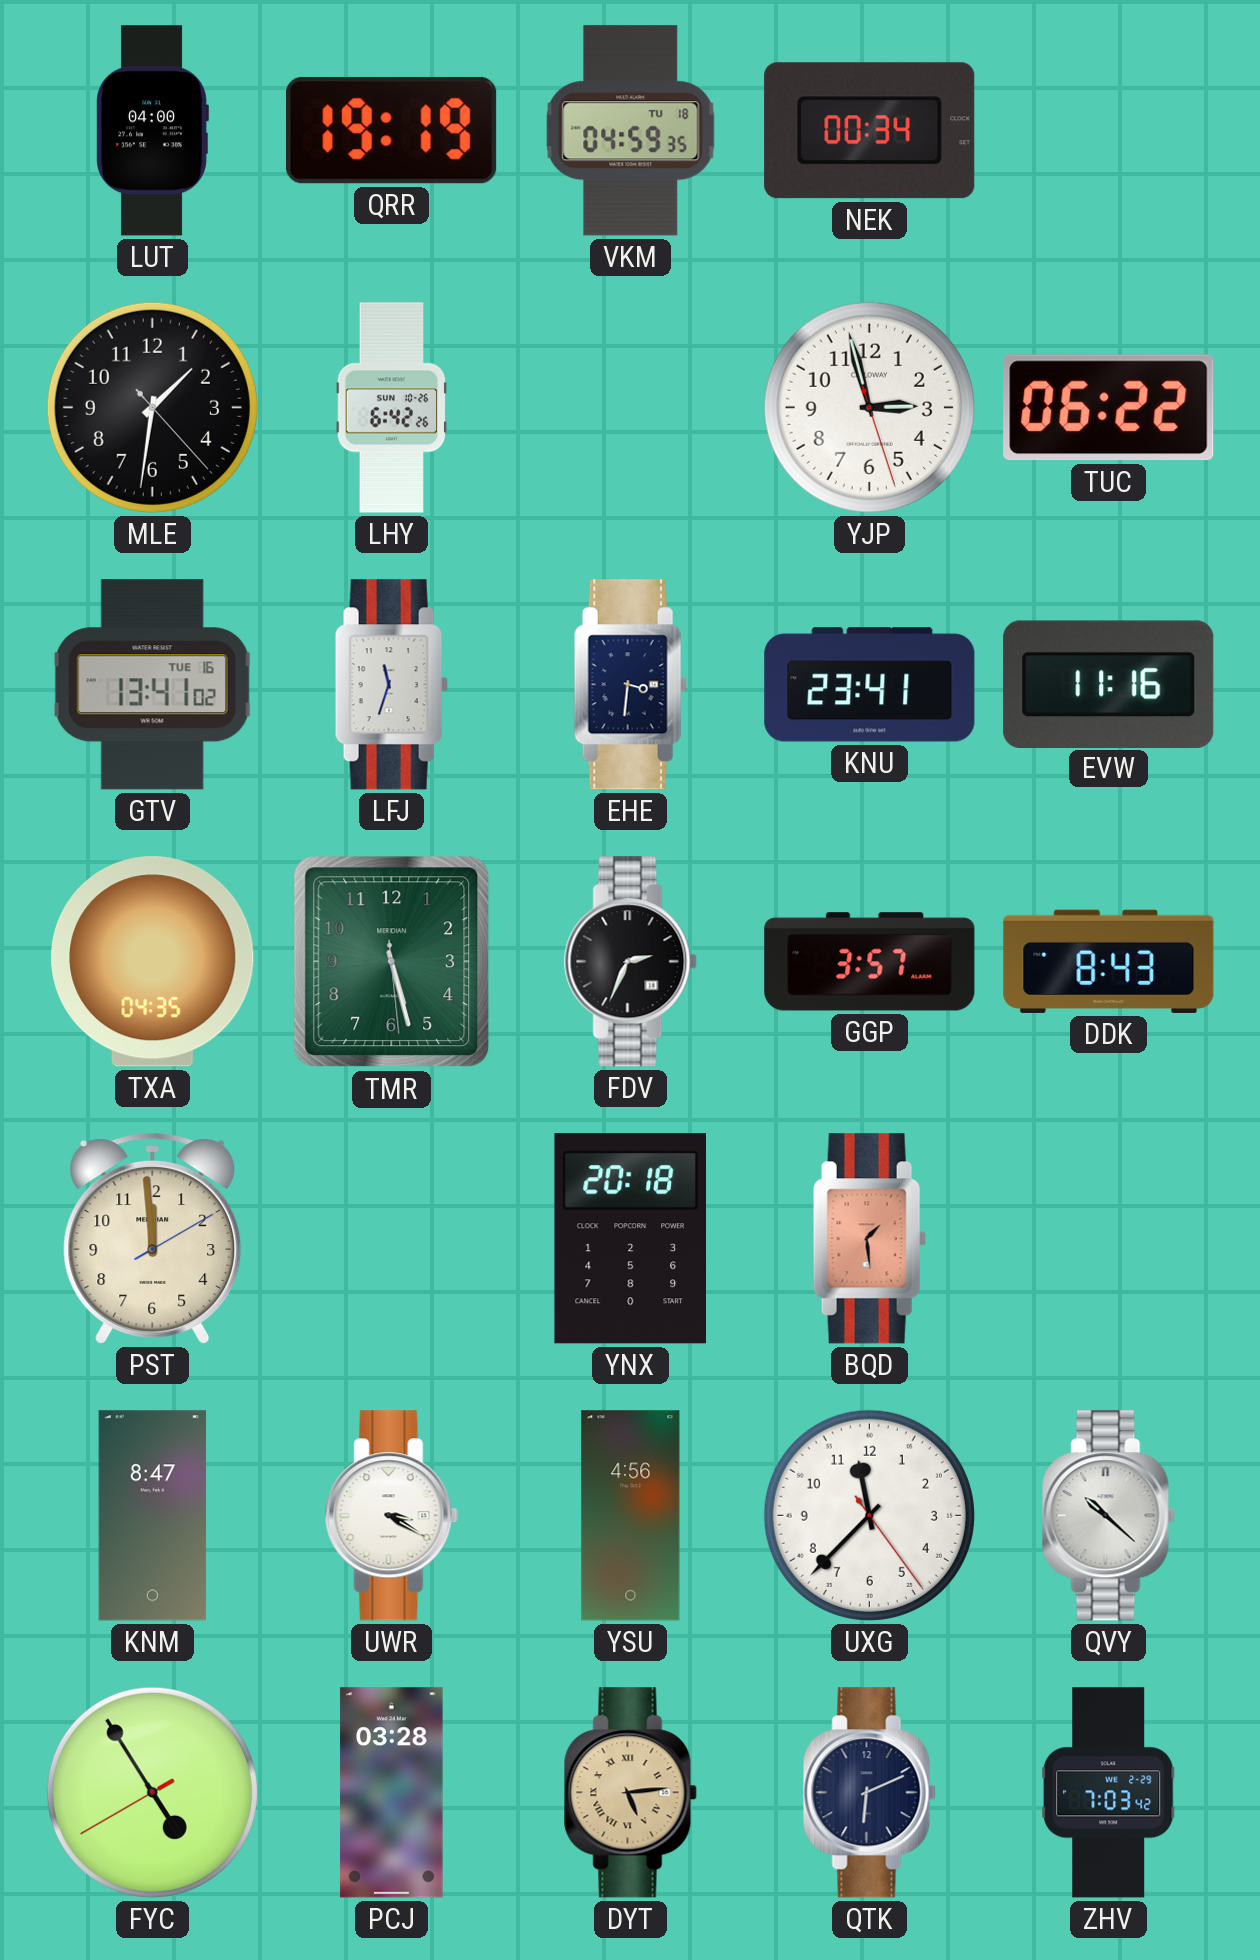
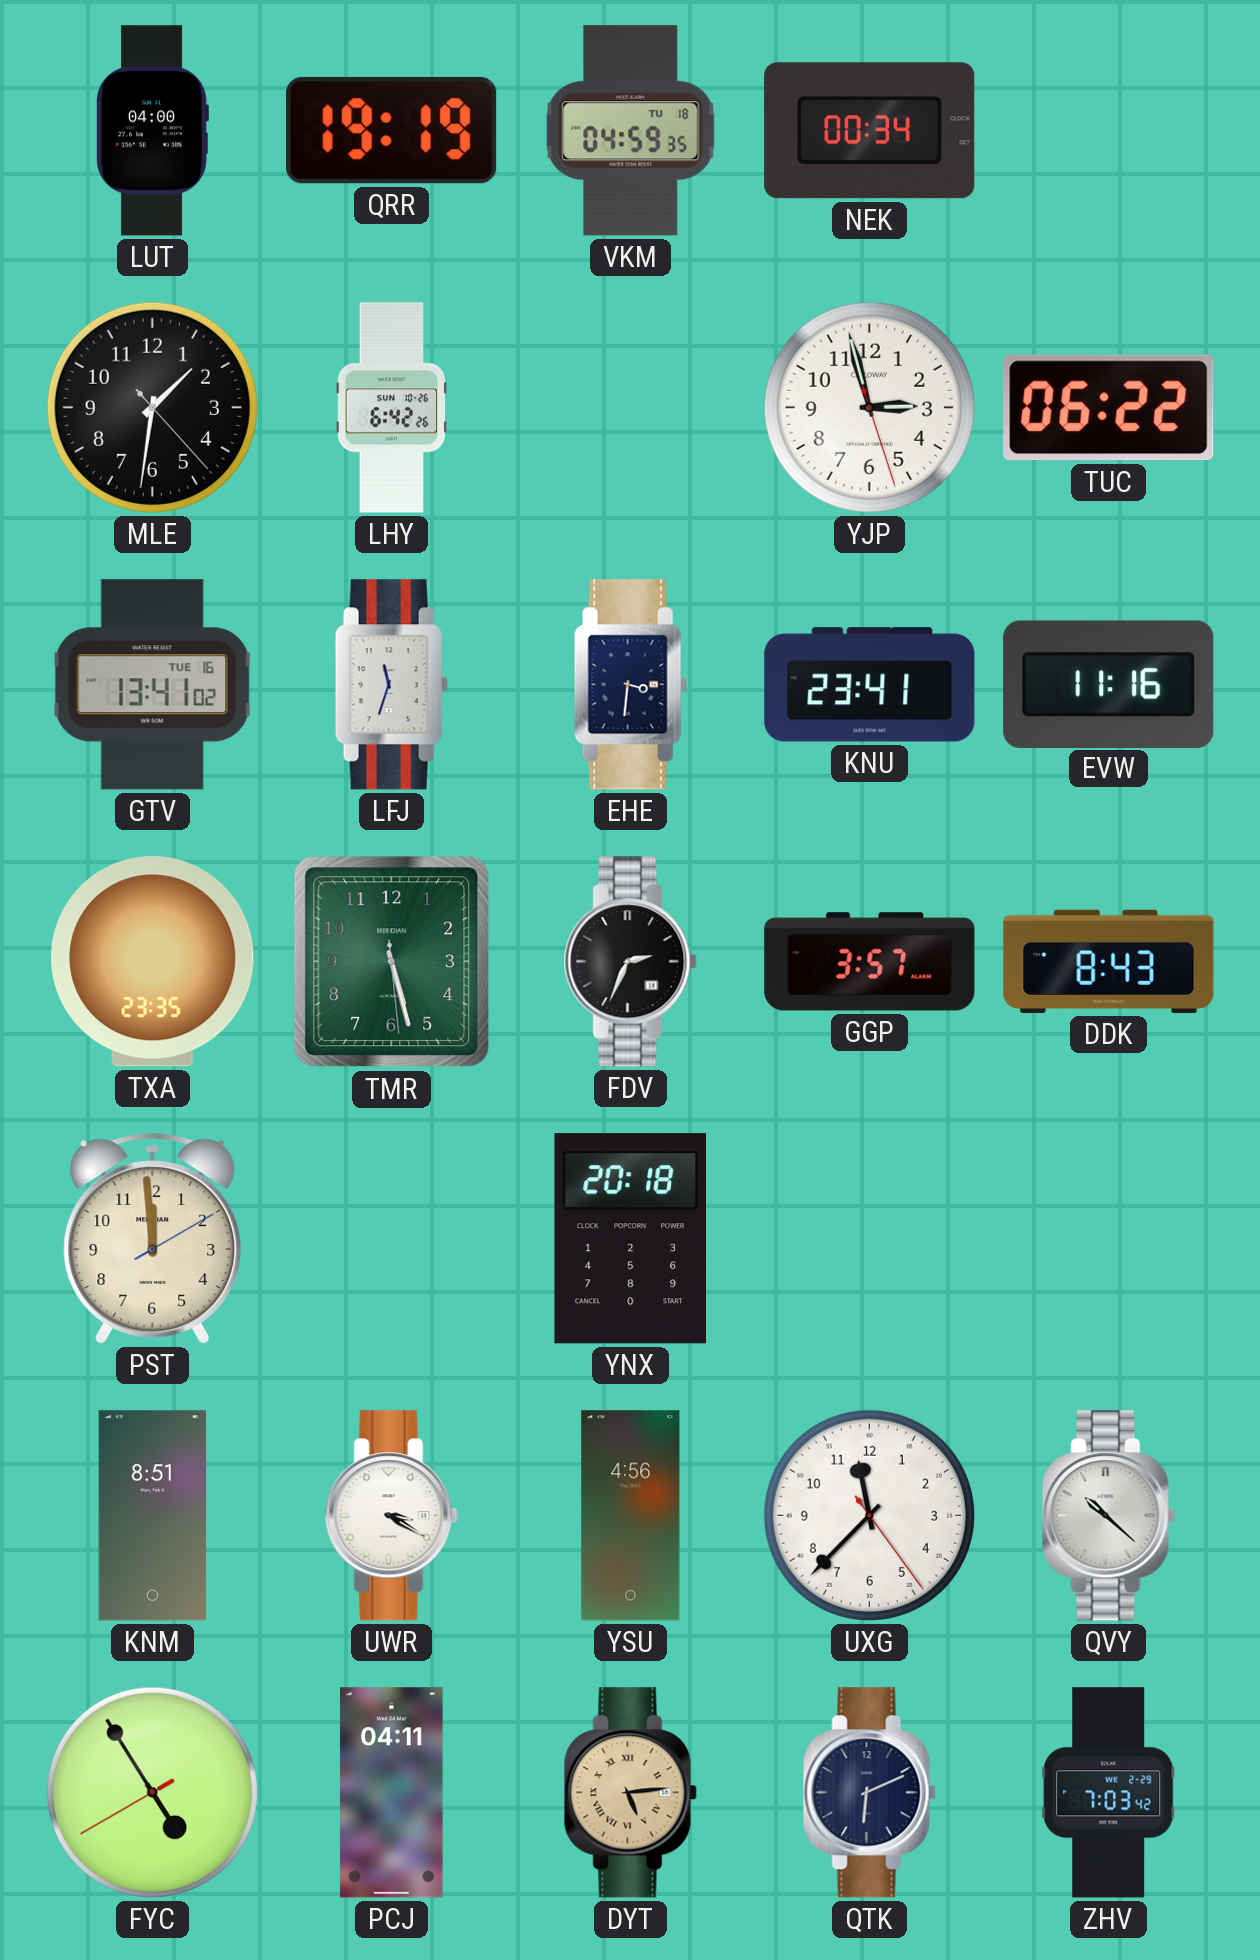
TXA: 04:35 -> 23:35
BQD: 1:29 -> none
KNM: 8:47 -> 8:51
PCJ: 03:28 -> 04:11
